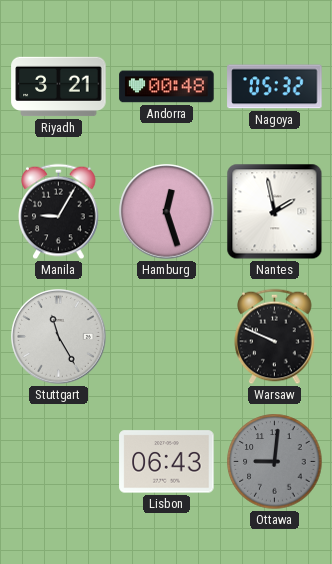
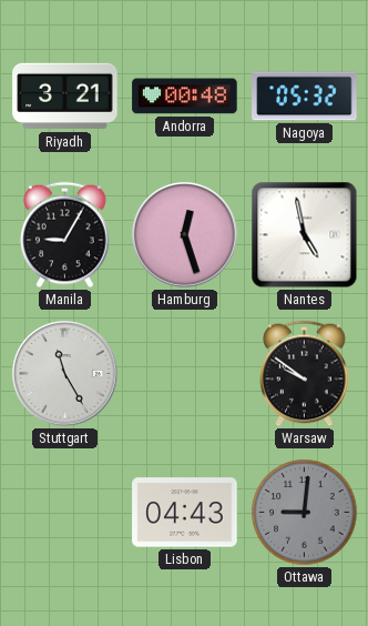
Nantes: 1:58 -> 4:58
Warsaw: 9:49 -> 9:51
Lisbon: 06:43 -> 04:43
